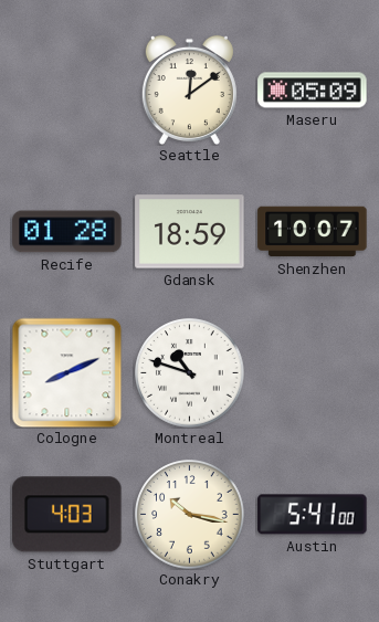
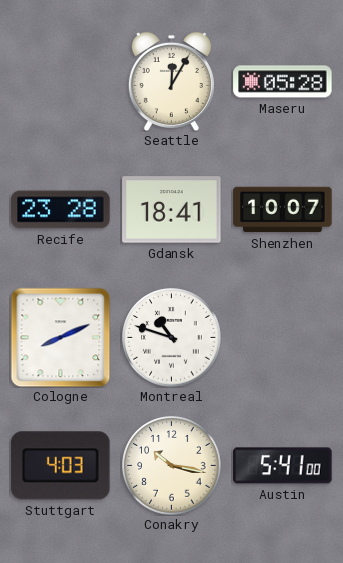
Seattle: 12:09 -> 12:05
Maseru: 05:09 -> 05:28
Recife: 01:28 -> 23:28
Gdansk: 18:59 -> 18:41
